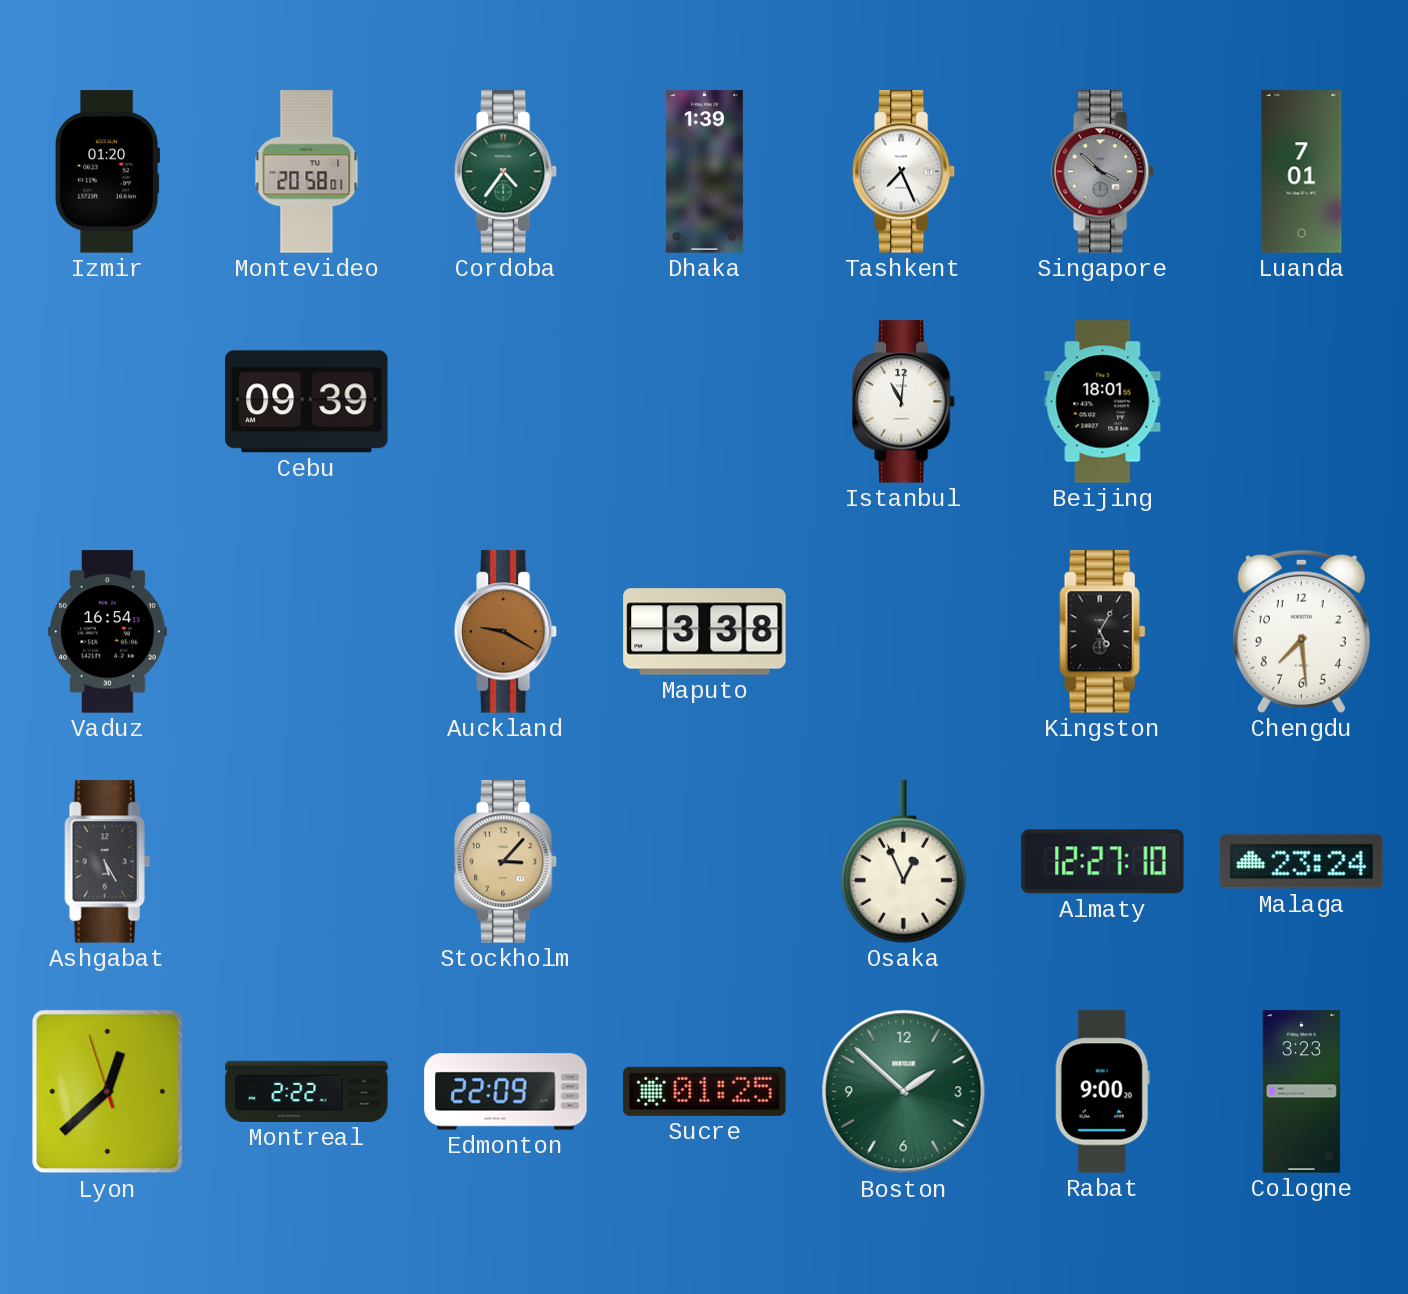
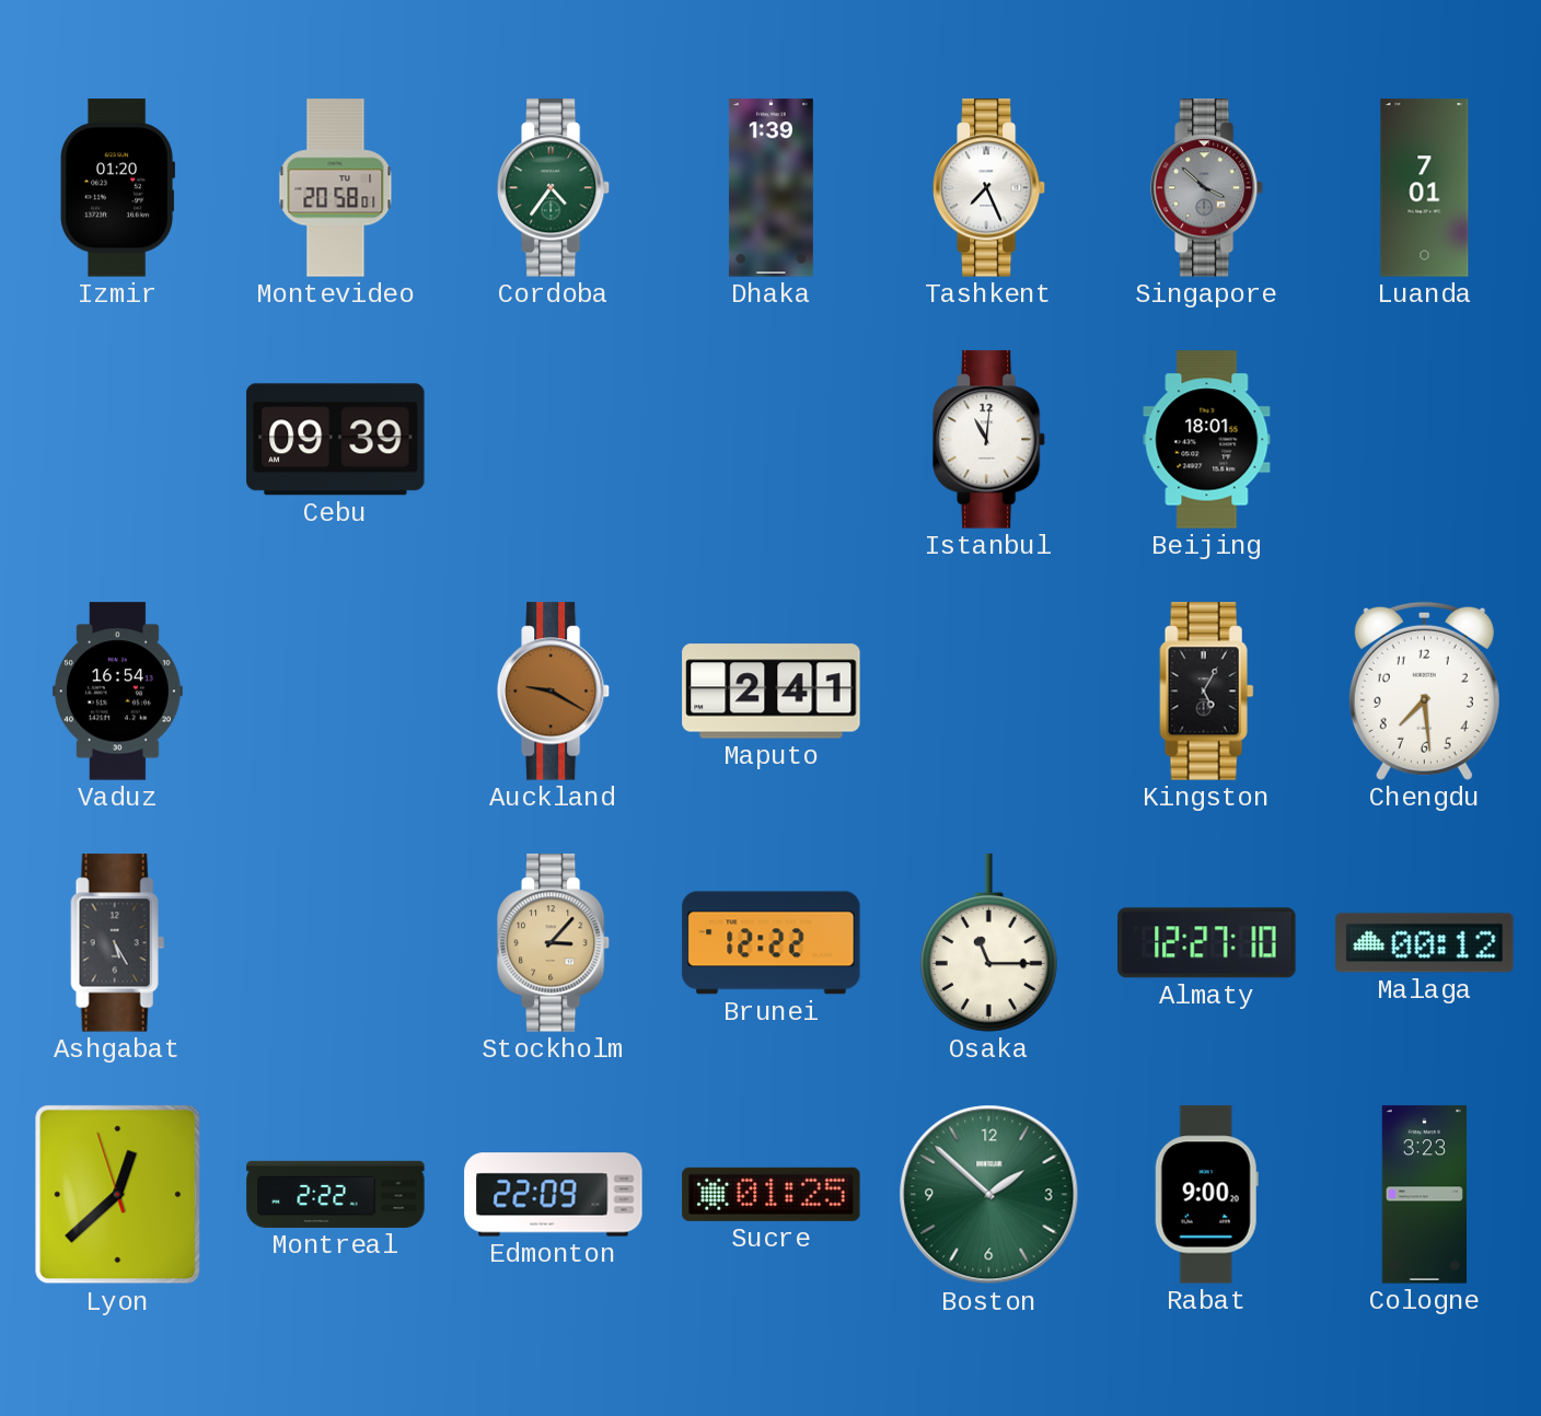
Maputo: 3:38 -> 2:41
Brunei: none -> 12:22
Osaka: 12:56 -> 11:15
Malaga: 23:24 -> 00:12
